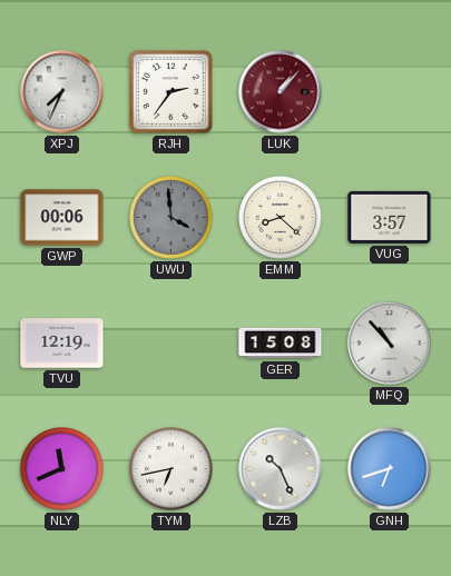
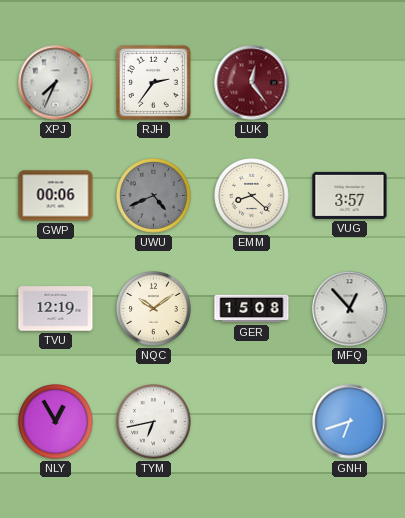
LUK: 1:07 -> 12:24
UWU: 3:59 -> 4:41
NQC: none -> 10:09
MFQ: 10:53 -> 12:53
NLY: 11:41 -> 12:55
LZB: 10:26 -> none
